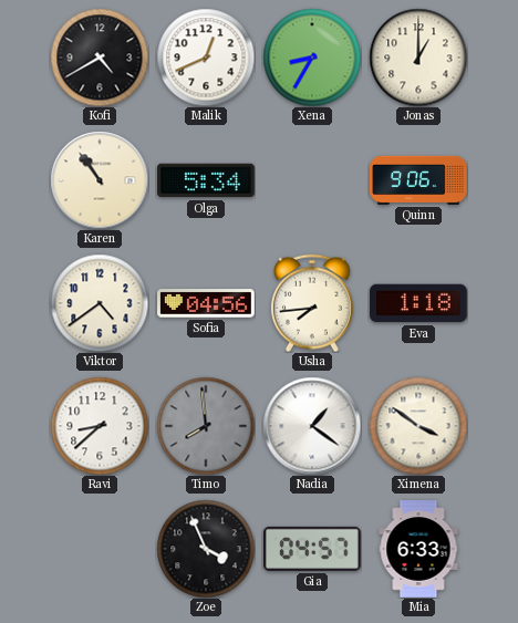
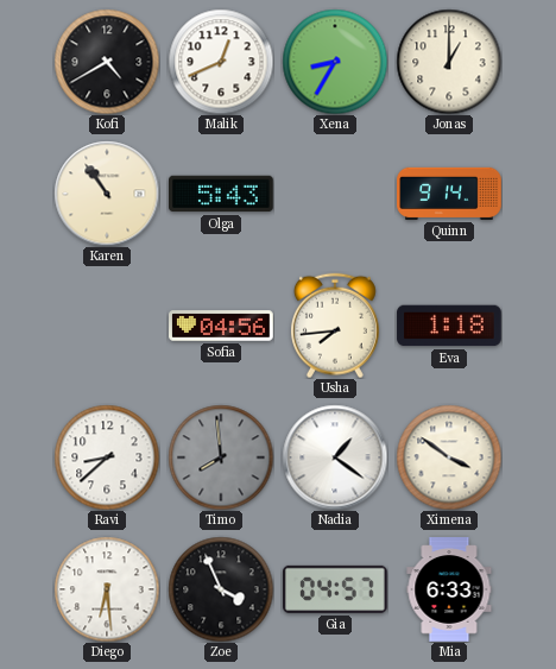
Olga: 5:34 -> 5:43
Quinn: 9:06 -> 9:14
Viktor: 4:39 -> none
Diego: none -> 6:29
